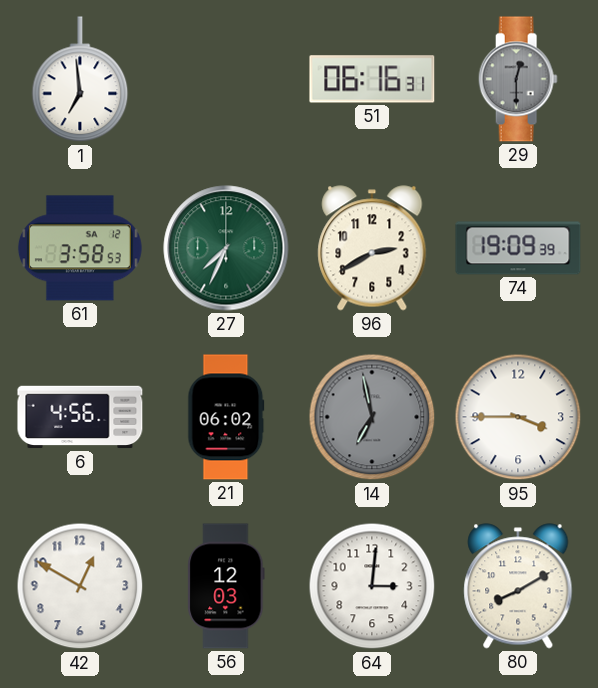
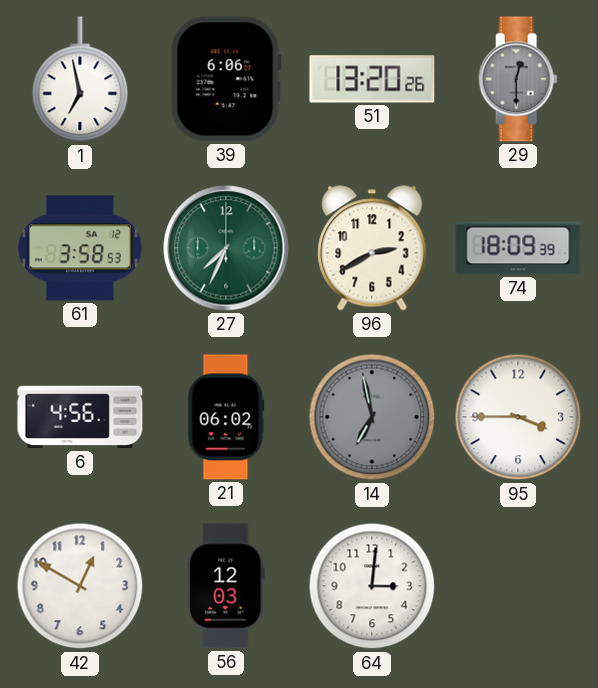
1: 6:59 -> 6:58
39: none -> 6:06
51: 06:16 -> 13:20
74: 19:09 -> 18:09
80: 8:10 -> none
